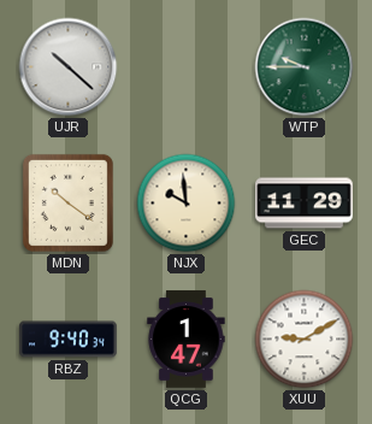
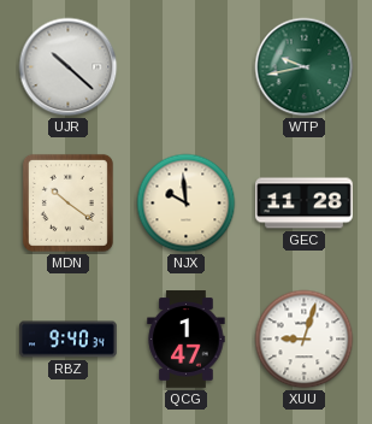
WTP: 9:45 -> 9:43
GEC: 11:29 -> 11:28
XUU: 9:10 -> 9:03
